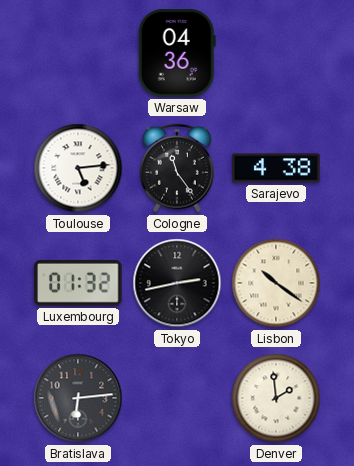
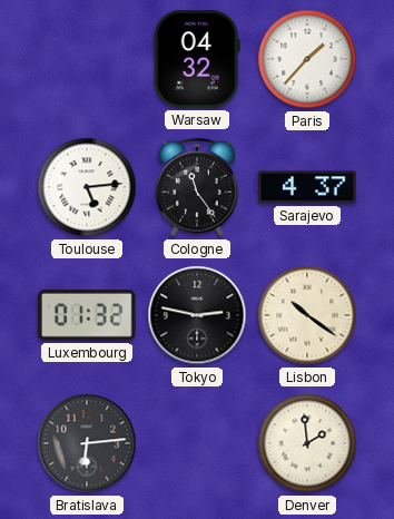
Warsaw: 04:36 -> 04:32
Paris: none -> 1:37
Sarajevo: 4:38 -> 4:37
Tokyo: 2:43 -> 2:47
